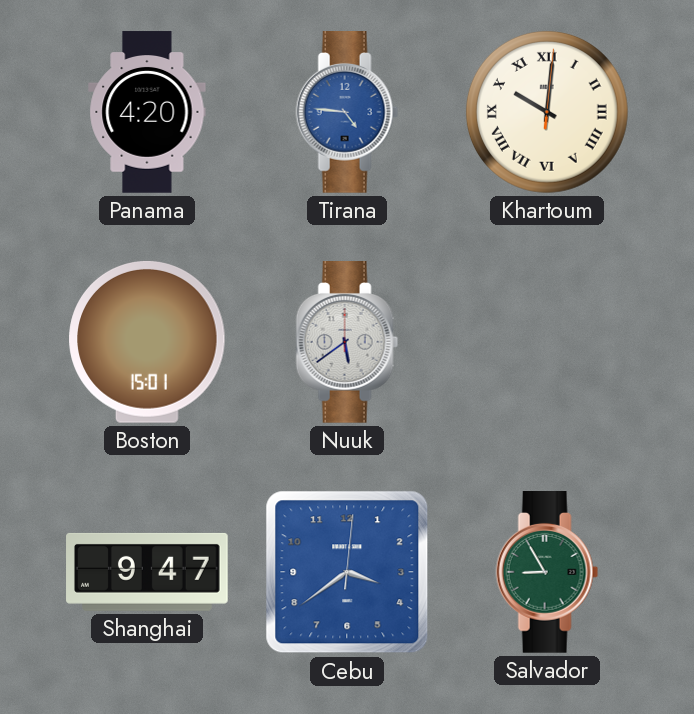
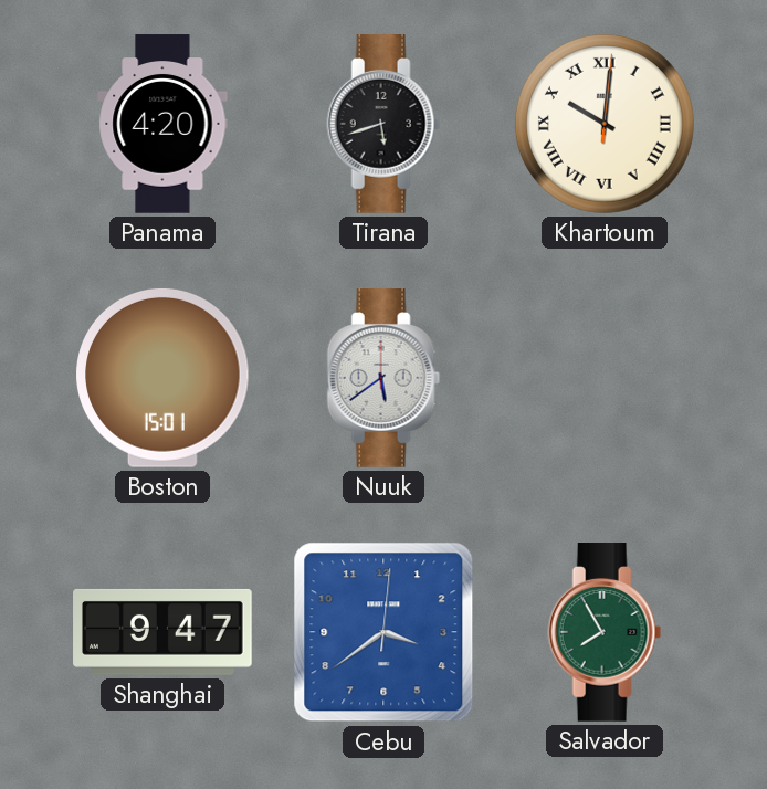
Tirana: 4:46 -> 5:42
Tirana dial: blue -> black
Salvador: 8:55 -> 7:55
